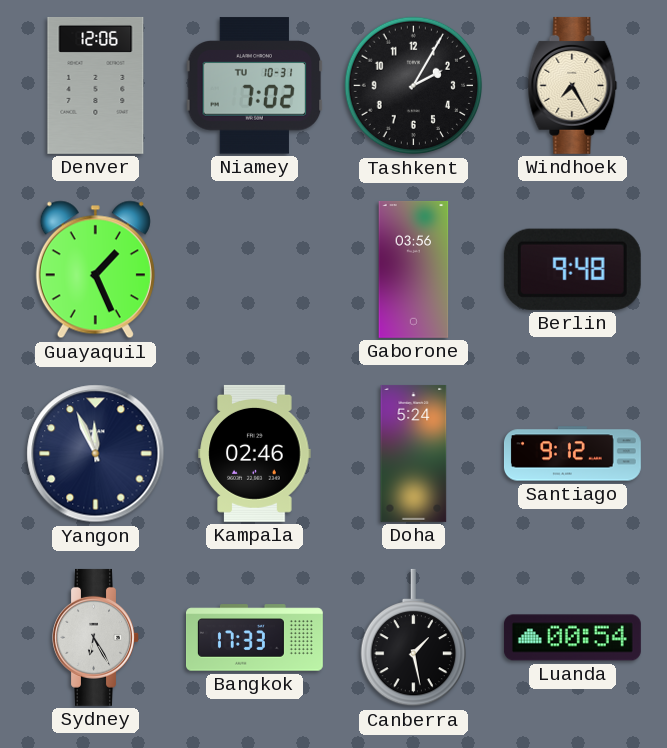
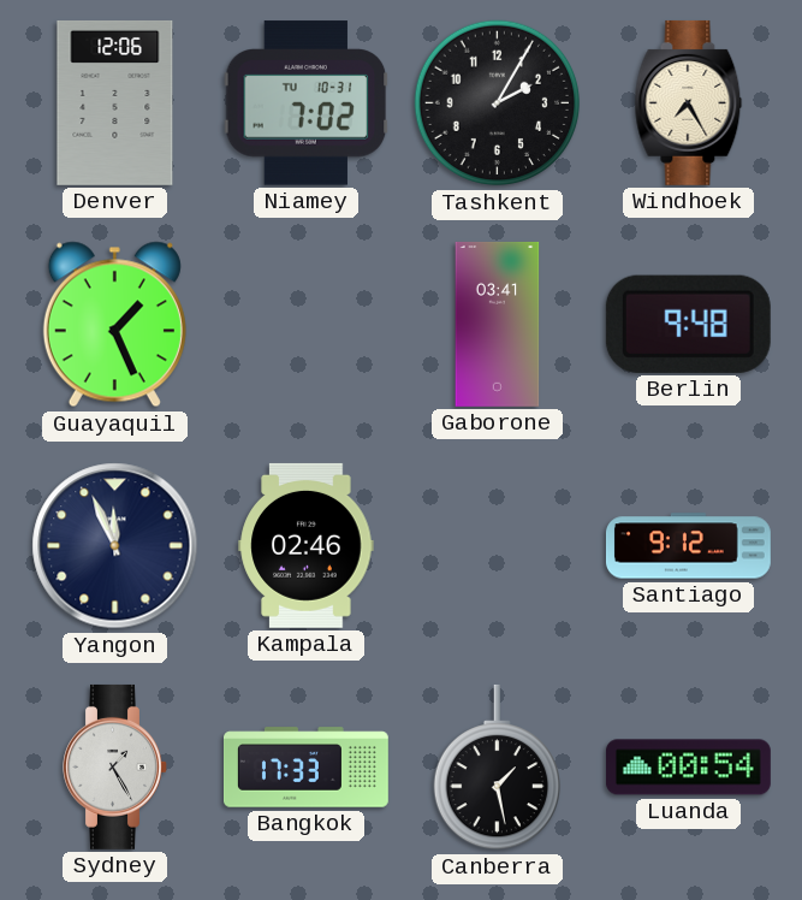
Gaborone: 03:56 -> 03:41
Doha: 5:24 -> none
Sydney: 6:25 -> 1:25
